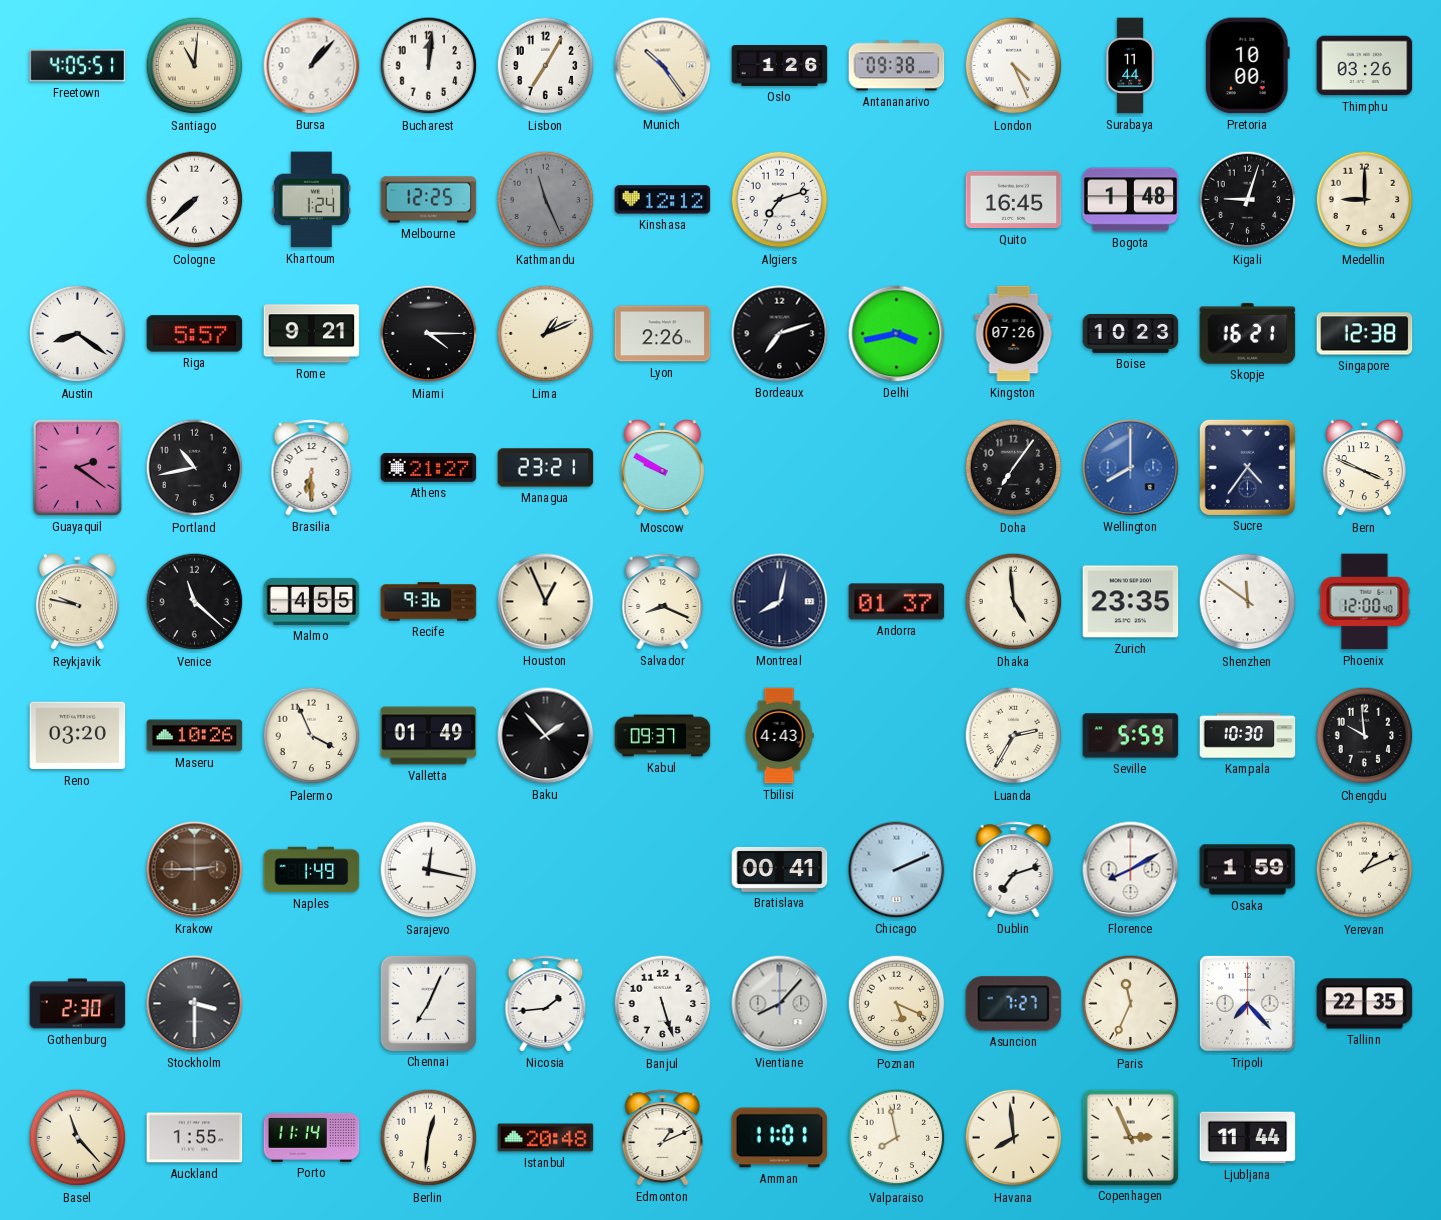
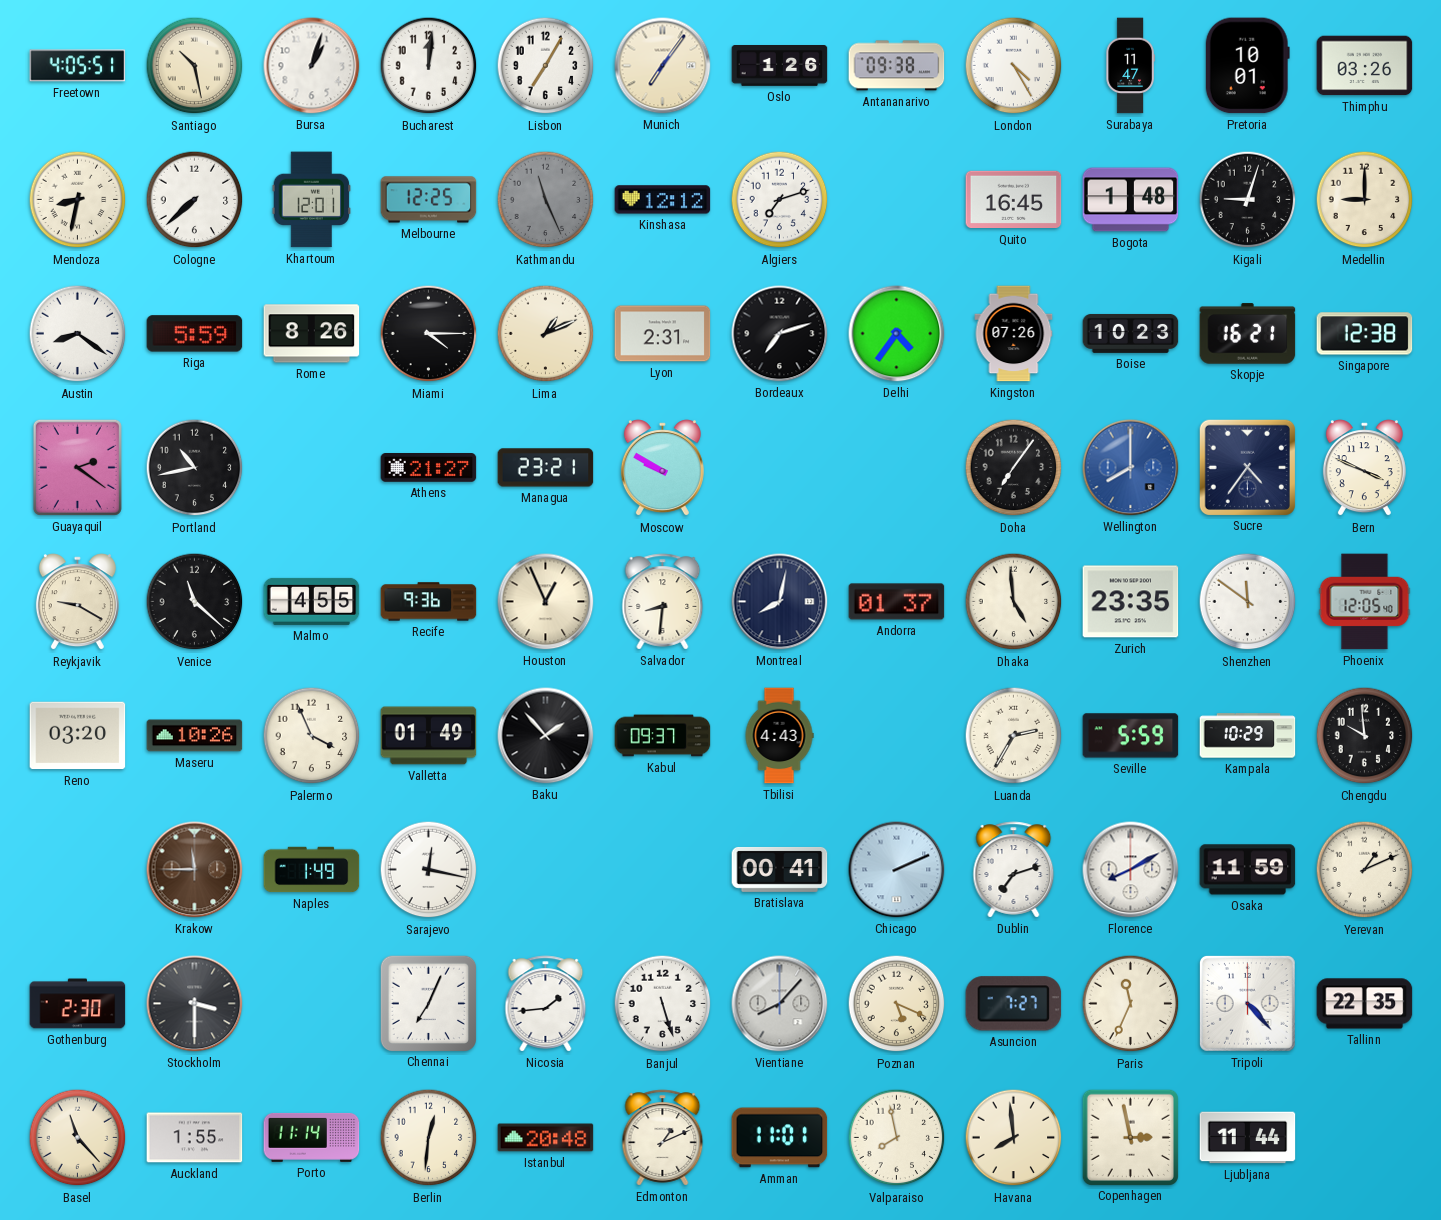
Santiago: 11:01 -> 10:28
Bursa: 1:07 -> 1:03
Munich: 10:24 -> 7:06
London: 4:26 -> 4:25
Surabaya: 11:44 -> 11:47
Pretoria: 10:00 -> 10:01
Mendoza: none -> 8:32
Khartoum: 1:24 -> 12:01
Riga: 5:57 -> 5:59
Rome: 9:21 -> 8:26
Lyon: 2:26 -> 2:31
Delhi: 3:43 -> 4:36
Brasilia: 6:30 -> none
Reykjavik: 9:47 -> 9:20
Salvador: 8:19 -> 8:31
Phoenix: 12:00 -> 12:05
Kampala: 10:30 -> 10:29
Krakow: 2:45 -> 11:45
Osaka: 1:59 -> 11:59
Tripoli: 7:23 -> 4:23
Copenhagen: 2:56 -> 2:58
